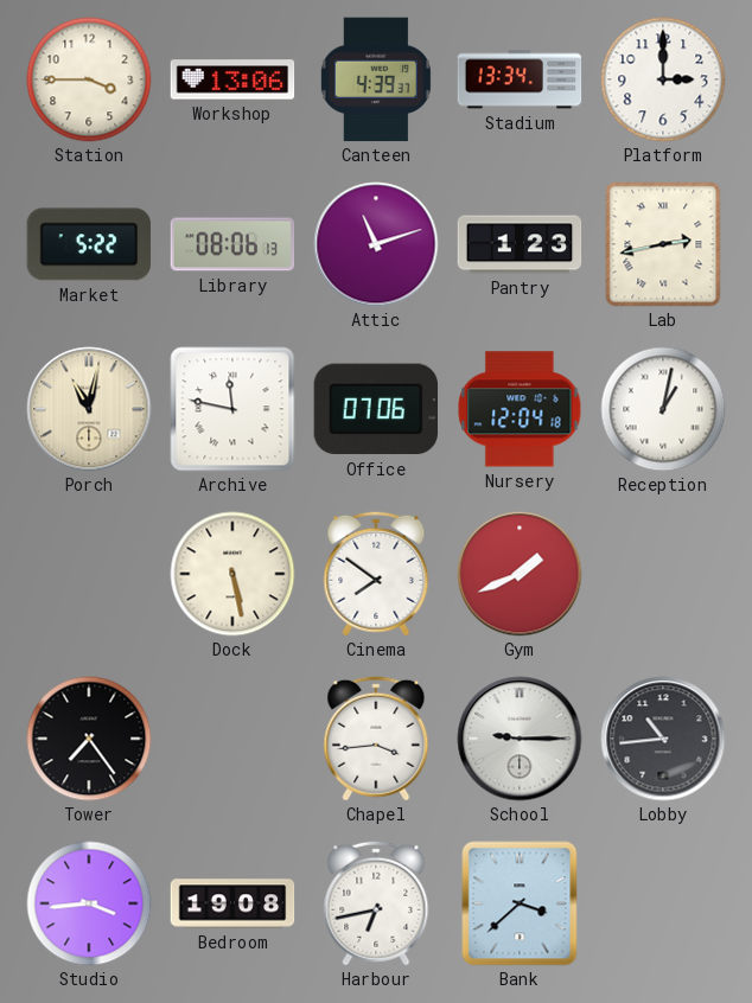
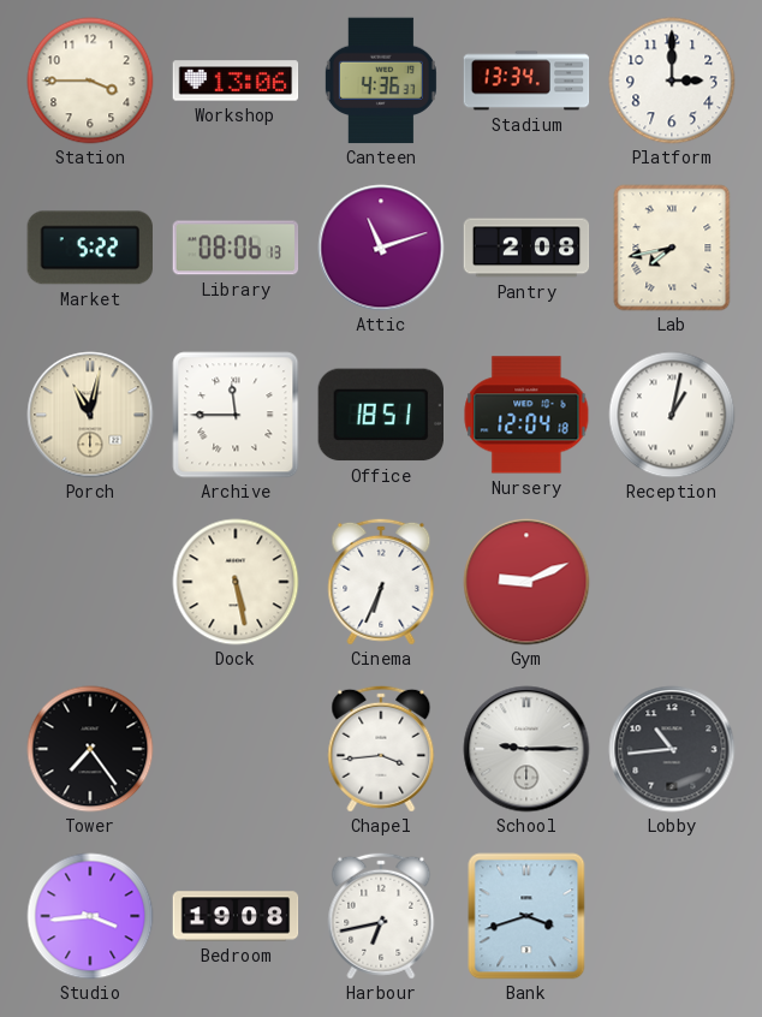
Canteen: 4:39 -> 4:36
Pantry: 1:23 -> 2:08
Lab: 2:43 -> 7:43
Archive: 11:47 -> 11:45
Office: 07:06 -> 18:51
Cinema: 7:51 -> 6:34
Gym: 1:41 -> 9:11
Bank: 3:38 -> 3:42
